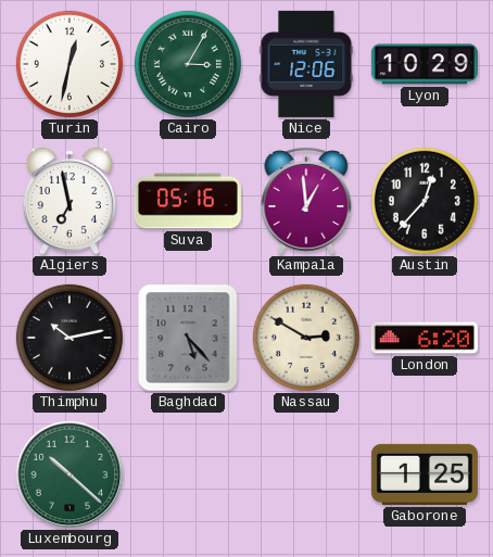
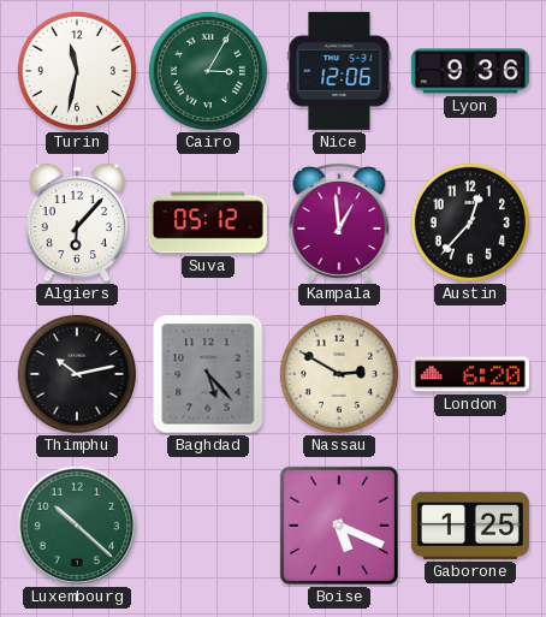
Turin: 12:32 -> 11:32
Lyon: 10:29 -> 9:36
Algiers: 6:58 -> 6:07
Suva: 05:16 -> 05:12
Boise: none -> 5:19
